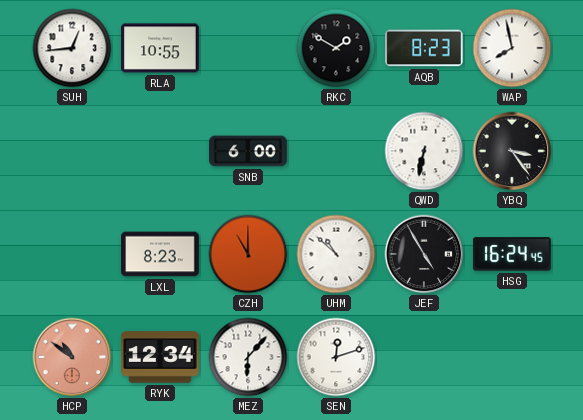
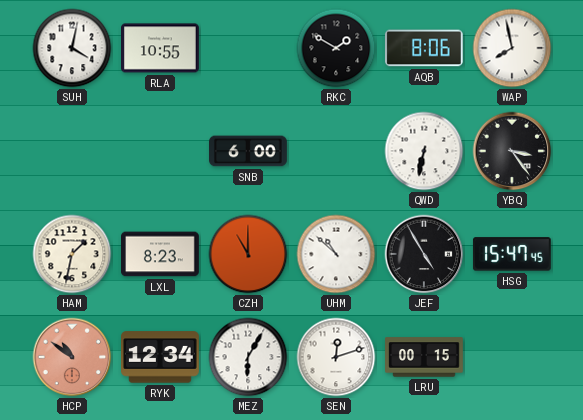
SUH: 12:44 -> 4:02
AQB: 8:23 -> 8:06
HAM: none -> 1:32
HSG: 16:24 -> 15:47
MEZ: 6:07 -> 6:05
LRU: none -> 00:15
